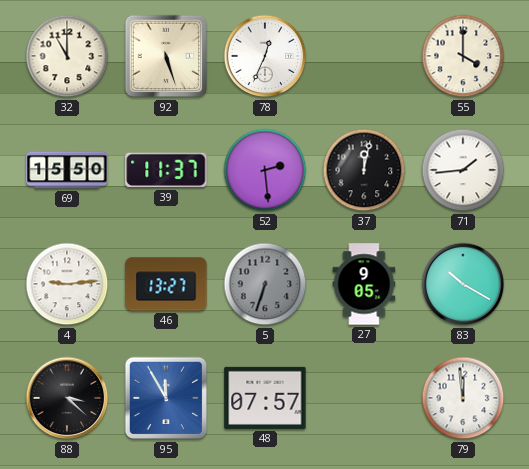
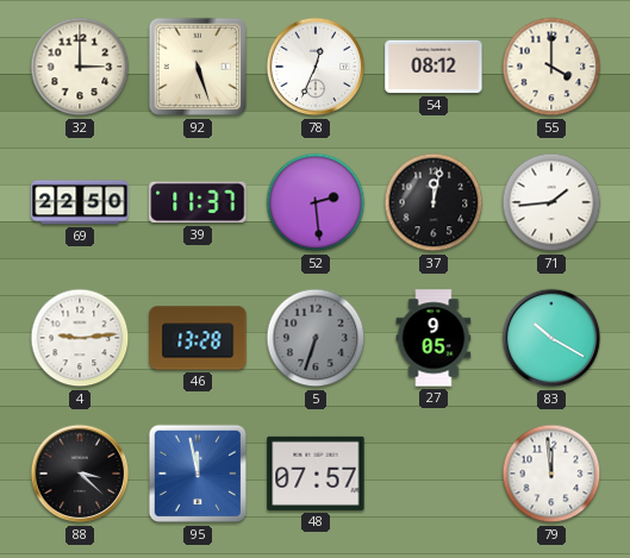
32: 11:00 -> 3:00
54: none -> 08:12
69: 15:50 -> 22:50
46: 13:27 -> 13:28
95: 11:55 -> 11:58
